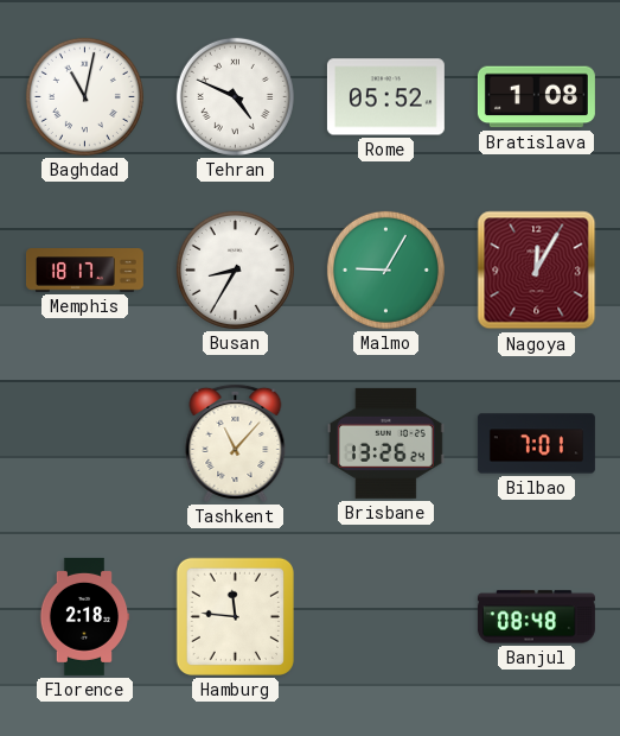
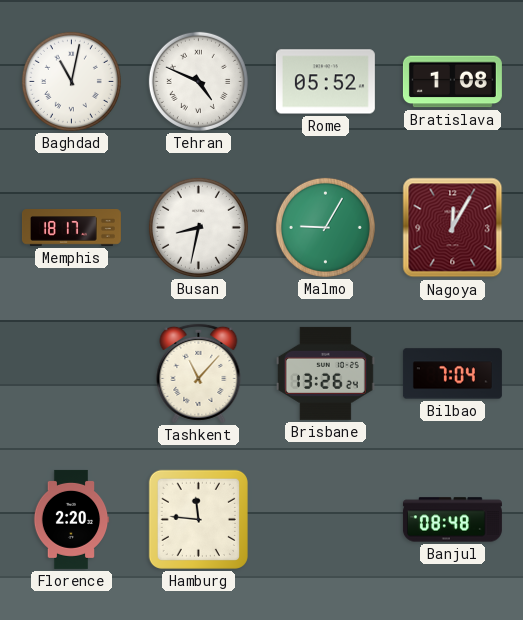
Busan: 8:35 -> 8:32
Bilbao: 7:01 -> 7:04
Florence: 2:18 -> 2:20
